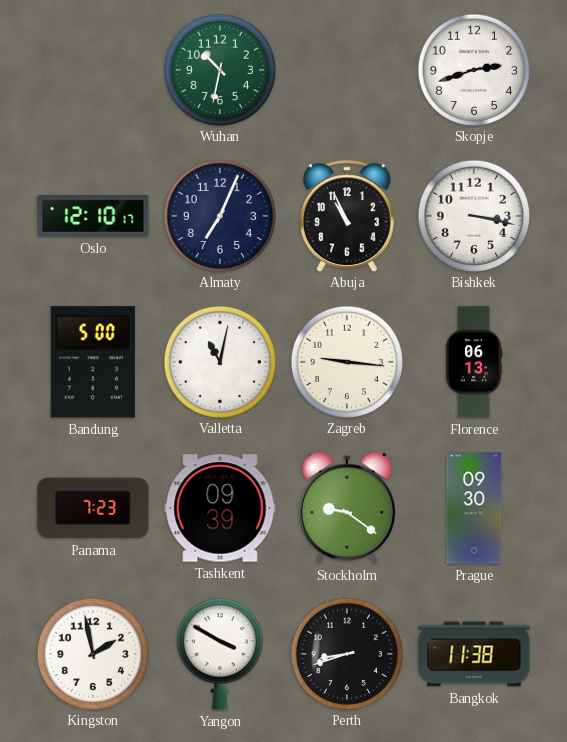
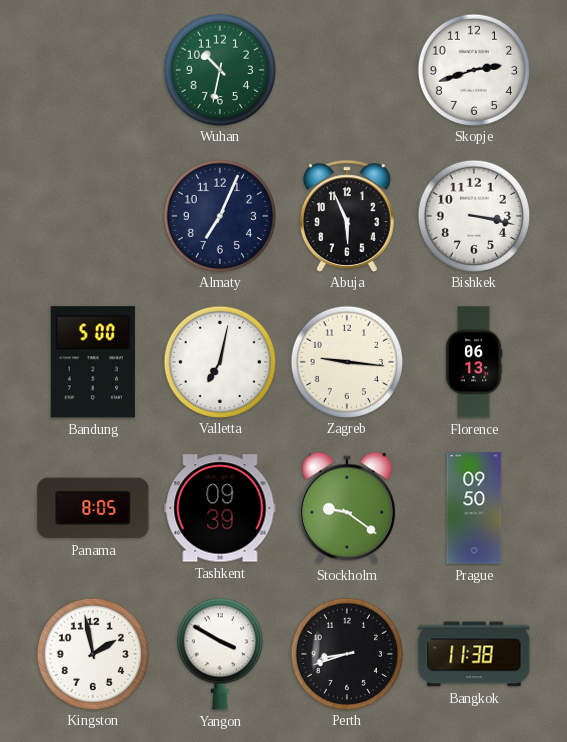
Oslo: 12:10 -> none
Abuja: 10:56 -> 5:56
Valletta: 11:02 -> 7:02
Panama: 7:23 -> 8:05
Prague: 09:30 -> 09:50
